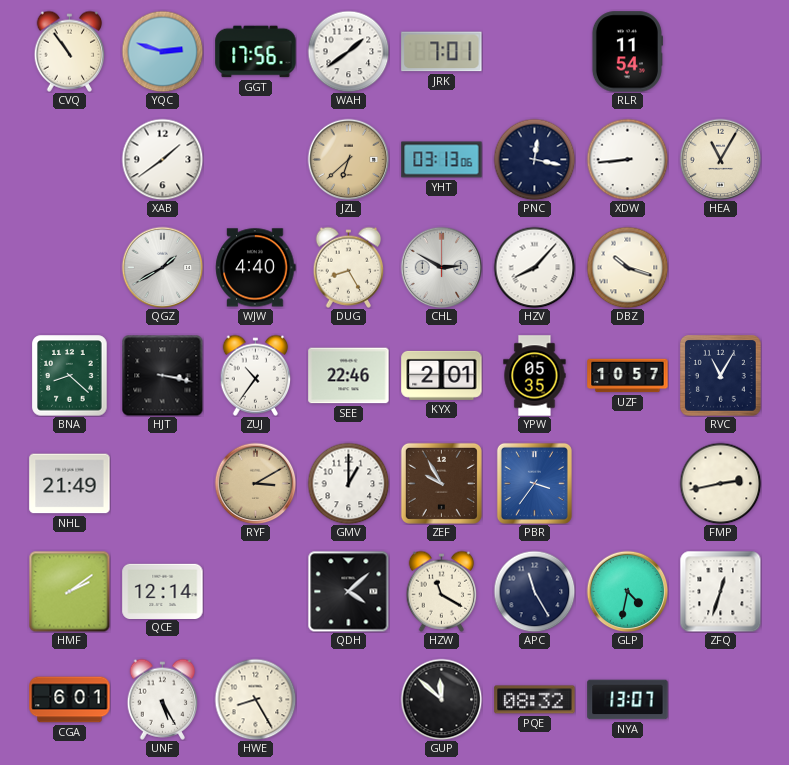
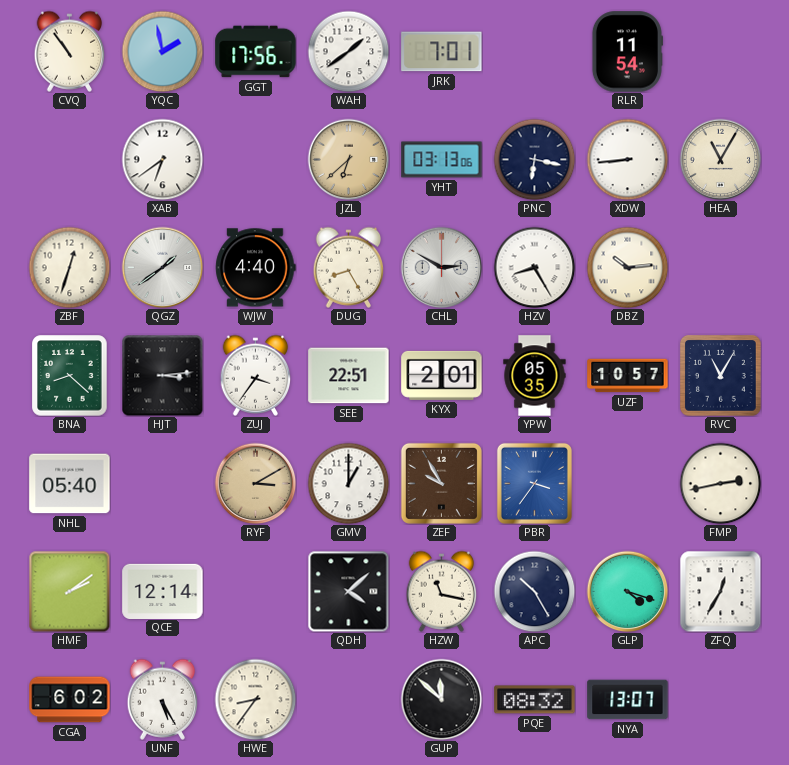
YQC: 2:48 -> 1:58
XAB: 1:39 -> 6:39
PNC: 12:17 -> 6:17
ZBF: none -> 12:33
QGZ: 1:40 -> 1:39
HZV: 8:07 -> 8:25
DBZ: 10:18 -> 10:14
HJT: 3:17 -> 3:14
ZUJ: 10:36 -> 3:36
SEE: 22:46 -> 22:51
NHL: 21:49 -> 05:40
HZW: 11:20 -> 11:17
APC: 11:25 -> 10:25
GLP: 4:32 -> 4:18
ZFQ: 12:33 -> 12:35
CGA: 6:01 -> 6:02
HWE: 8:25 -> 8:36
